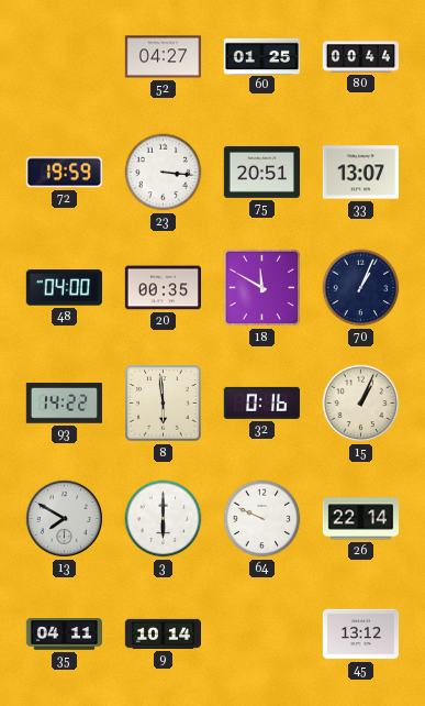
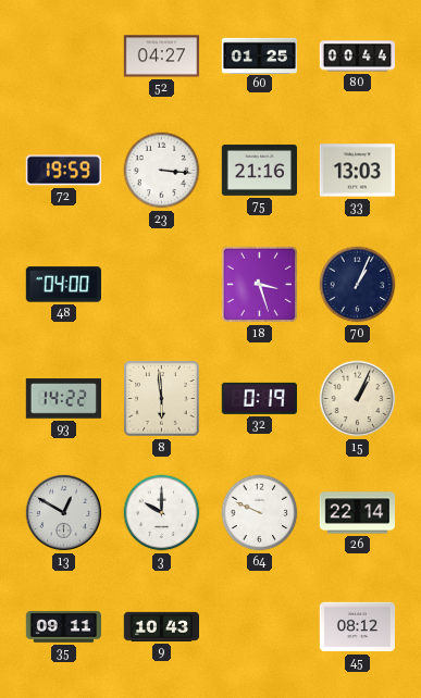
75: 20:51 -> 21:16
33: 13:07 -> 13:03
20: 00:35 -> none
18: 11:50 -> 3:27
32: 0:16 -> 0:19
13: 7:50 -> 12:50
3: 6:00 -> 10:00
35: 04:11 -> 09:11
9: 10:14 -> 10:43
45: 13:12 -> 08:12
